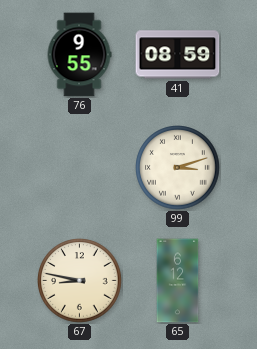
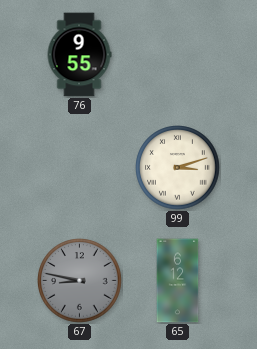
41: 08:59 -> none
67 dial: cream -> grey
